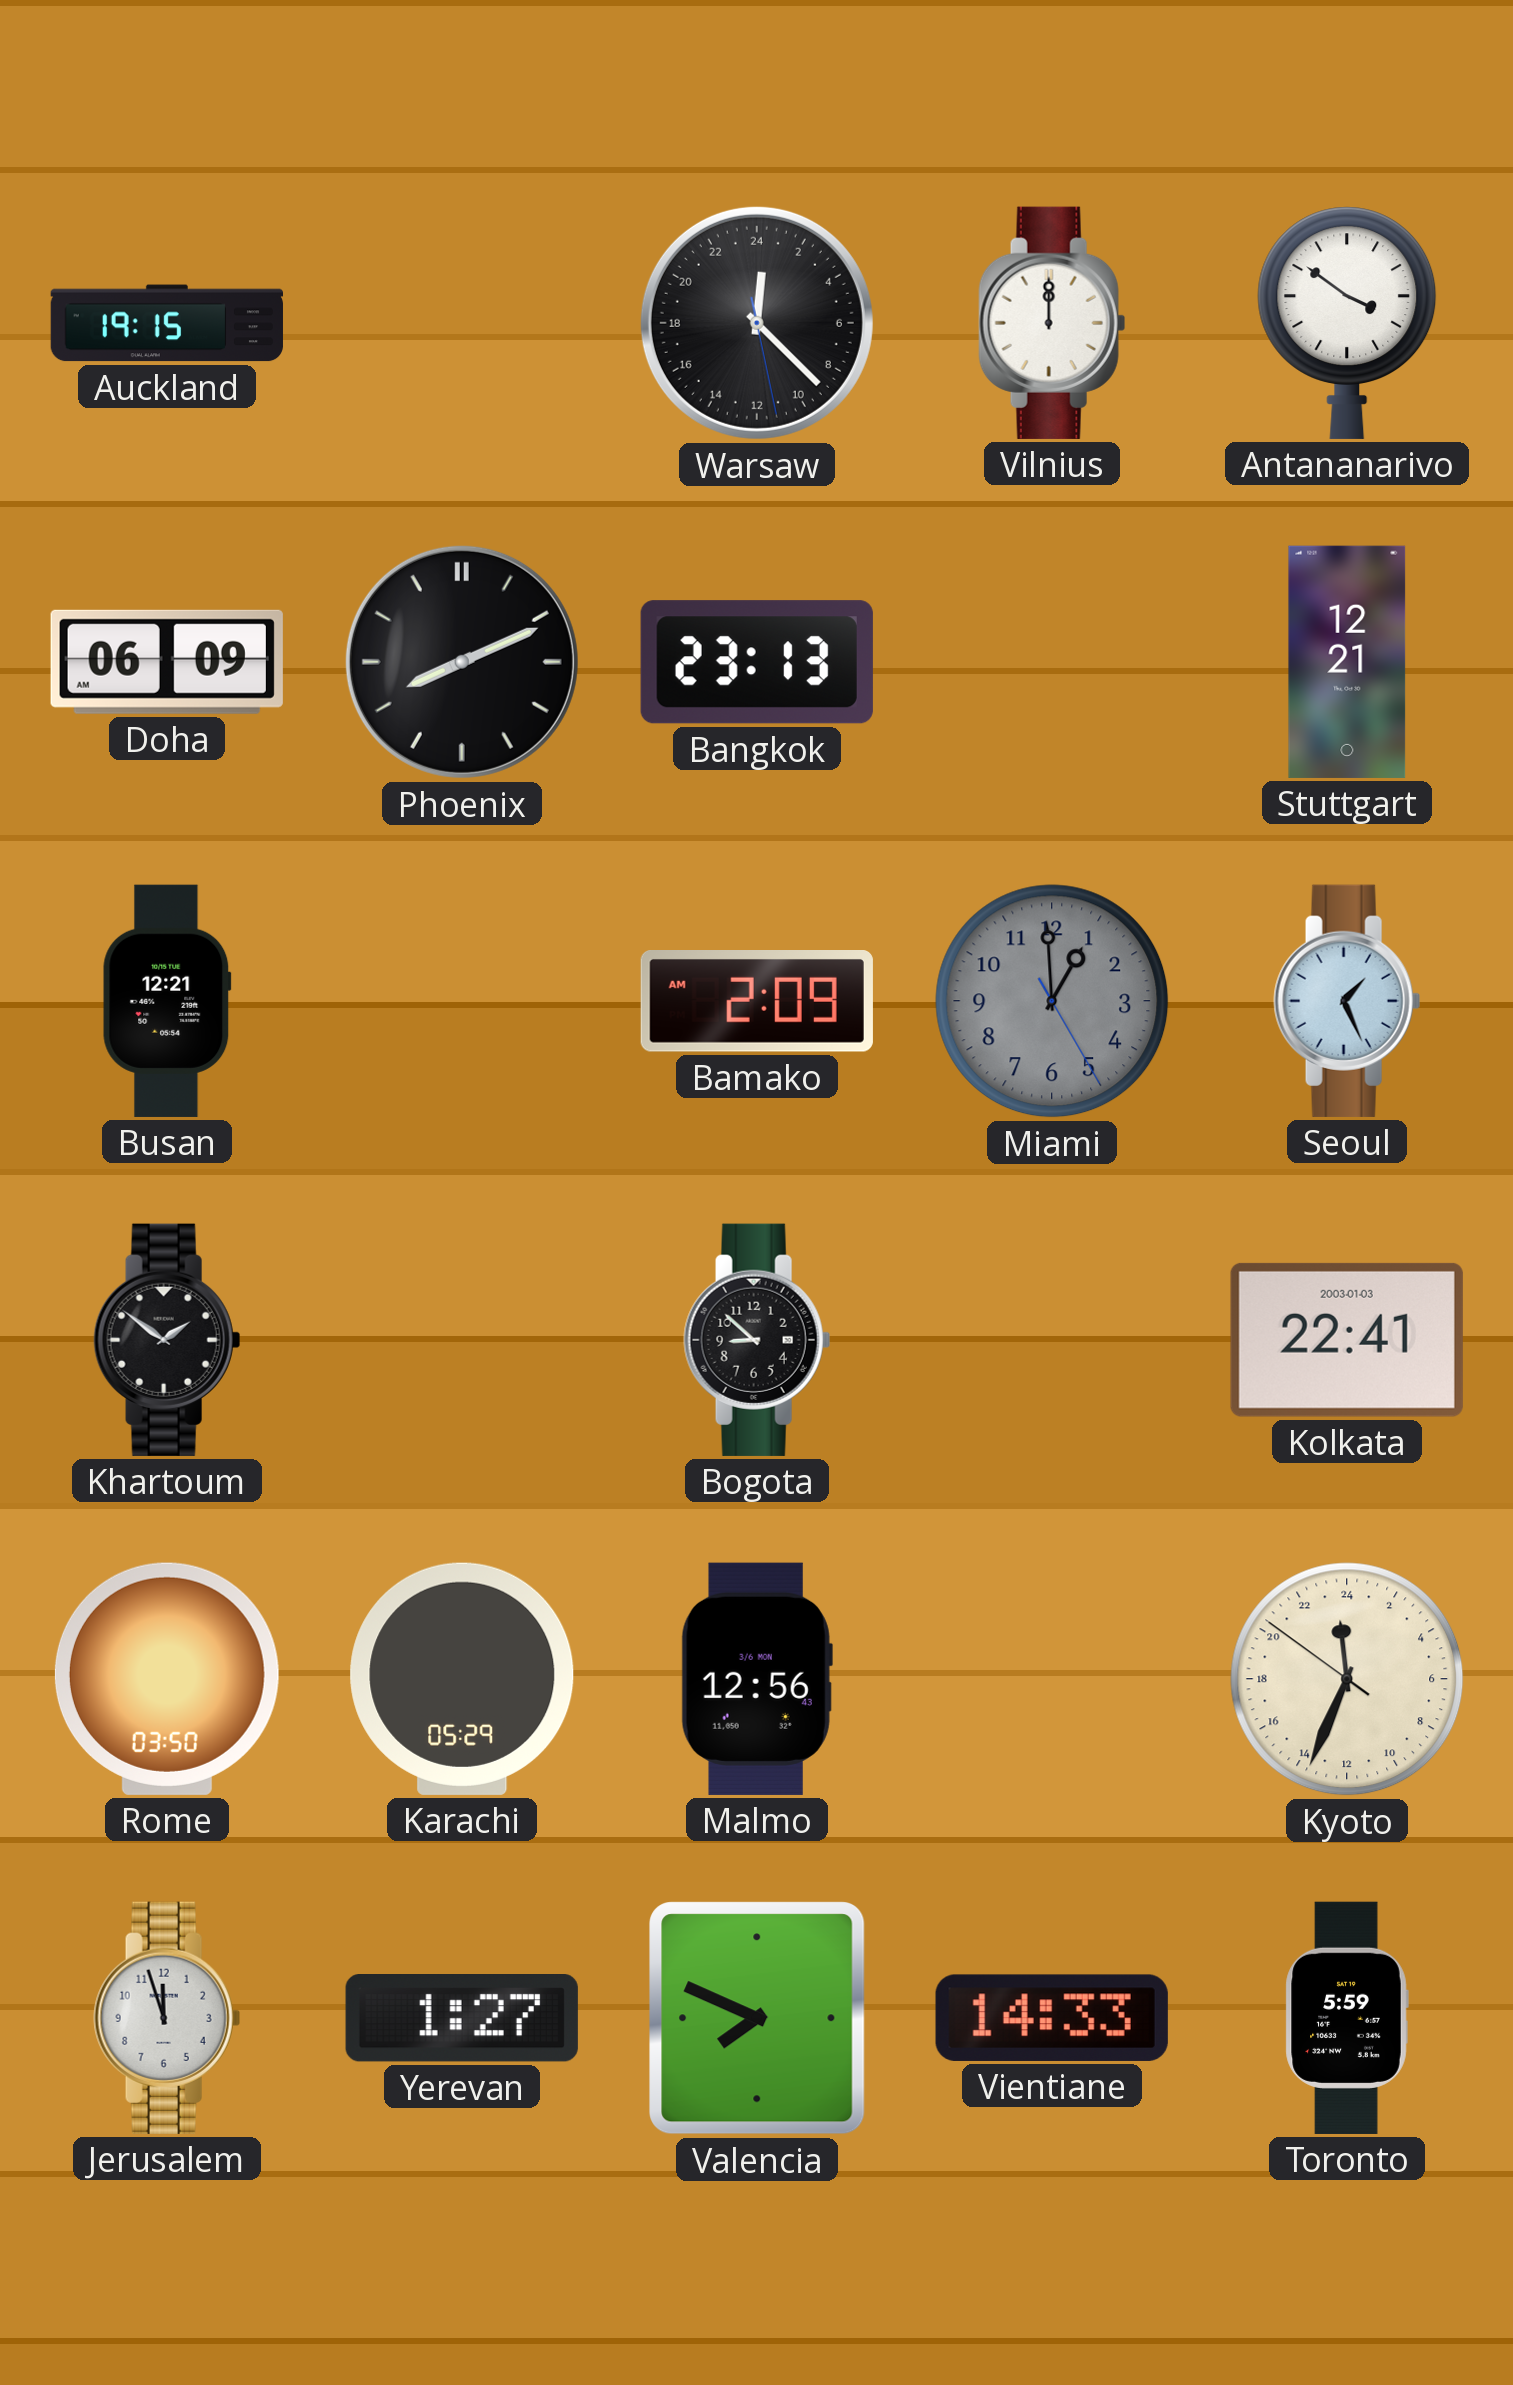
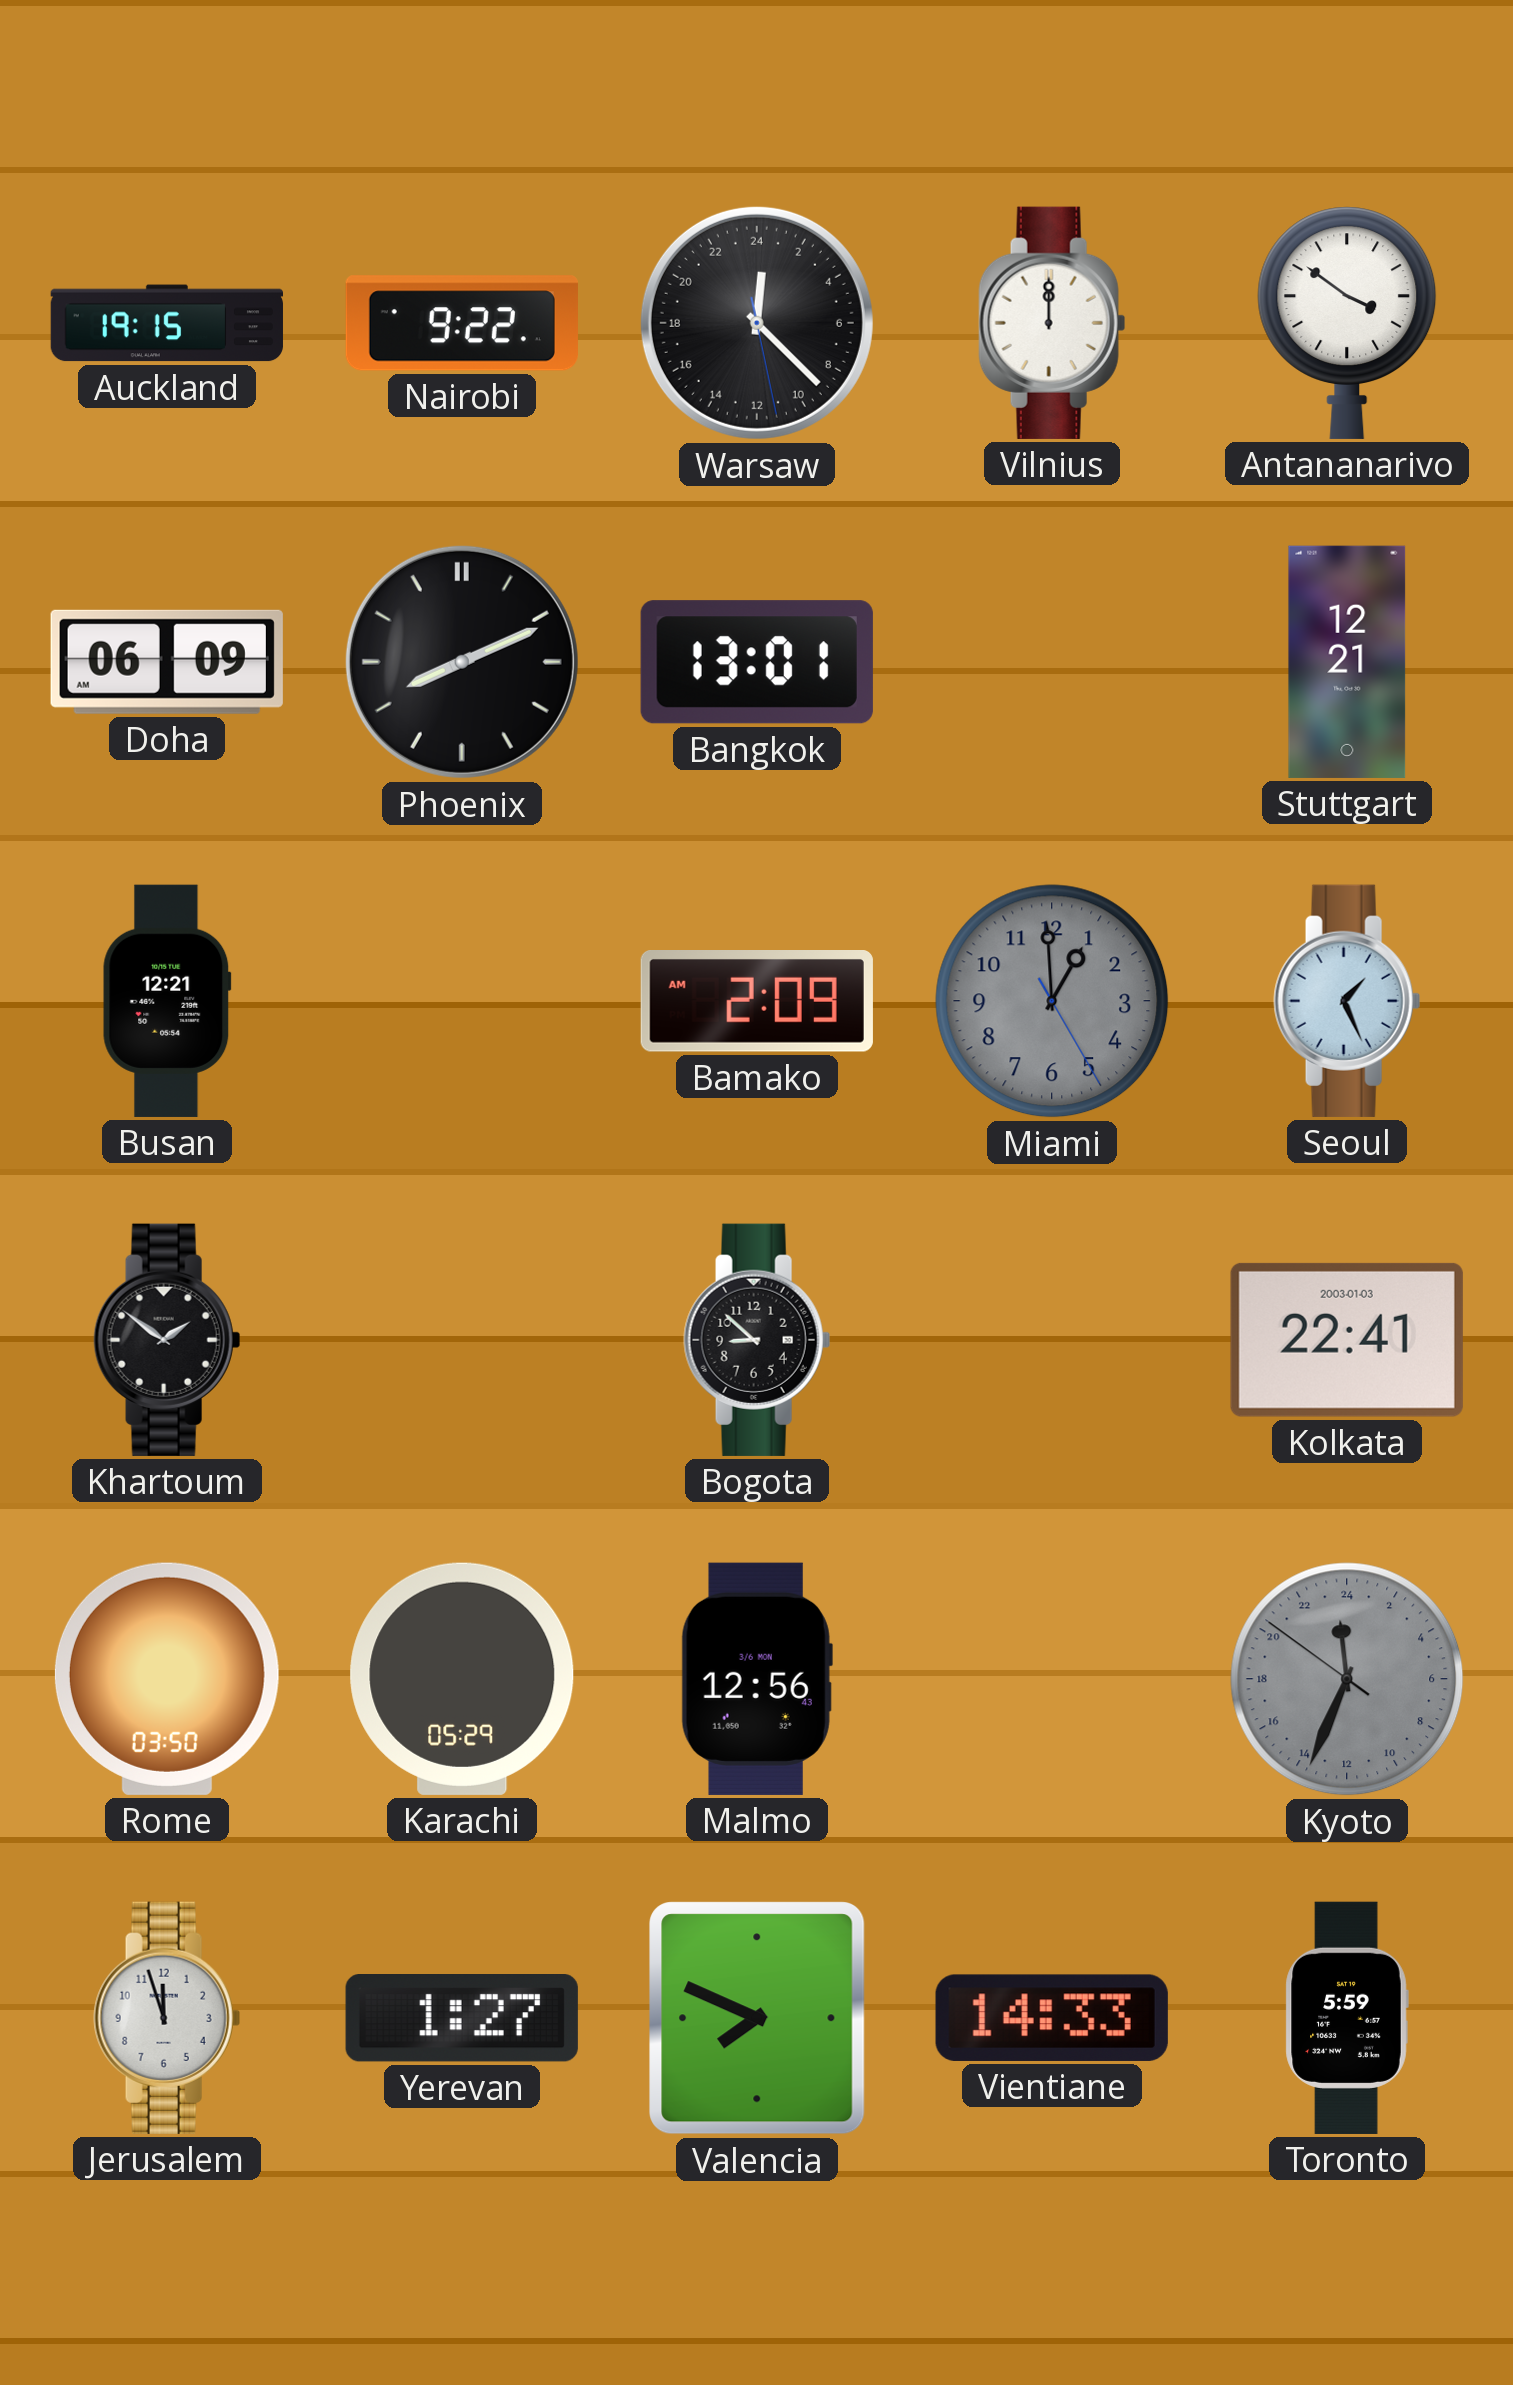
Nairobi: none -> 9:22
Bangkok: 23:13 -> 13:01
Kyoto dial: cream -> grey
